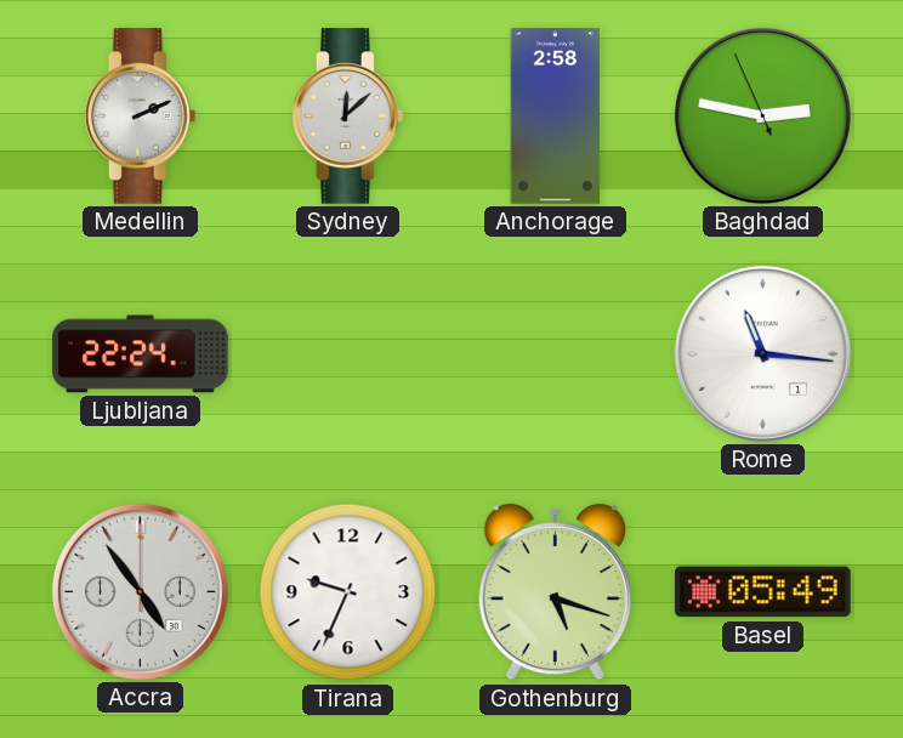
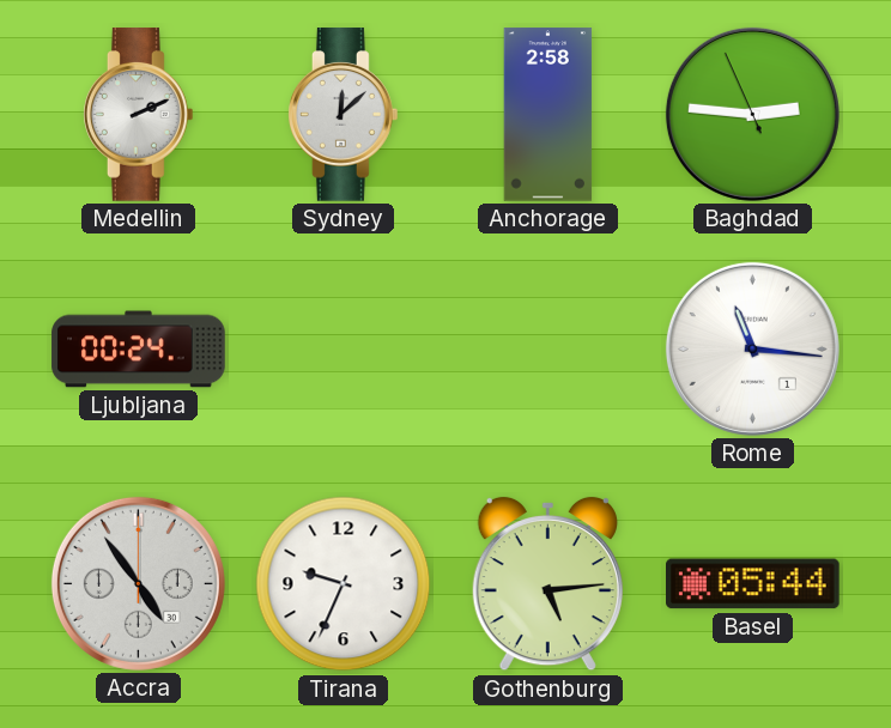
Baghdad: 2:46 -> 2:45
Ljubljana: 22:24 -> 00:24
Gothenburg: 5:18 -> 5:14
Basel: 05:49 -> 05:44
